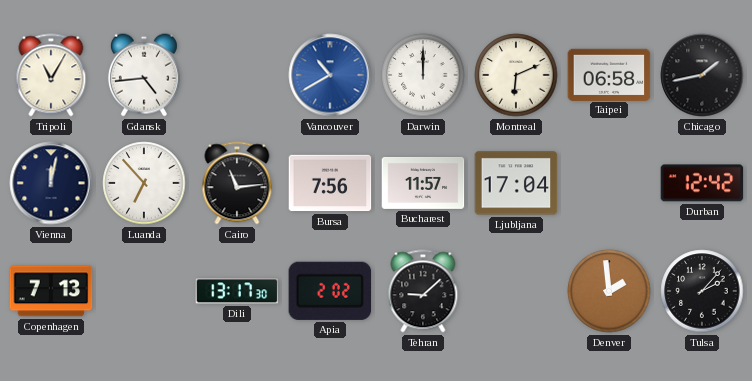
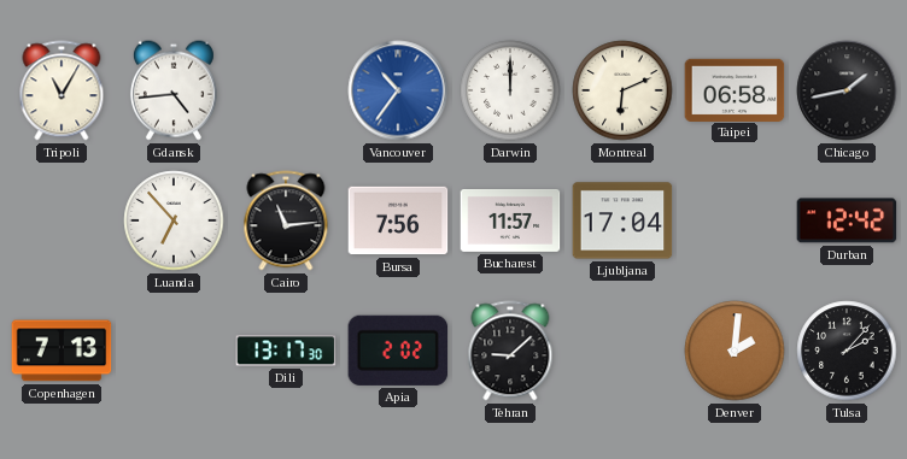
Vancouver: 10:40 -> 10:36
Vienna: 12:02 -> none
Denver: 1:59 -> 2:01
